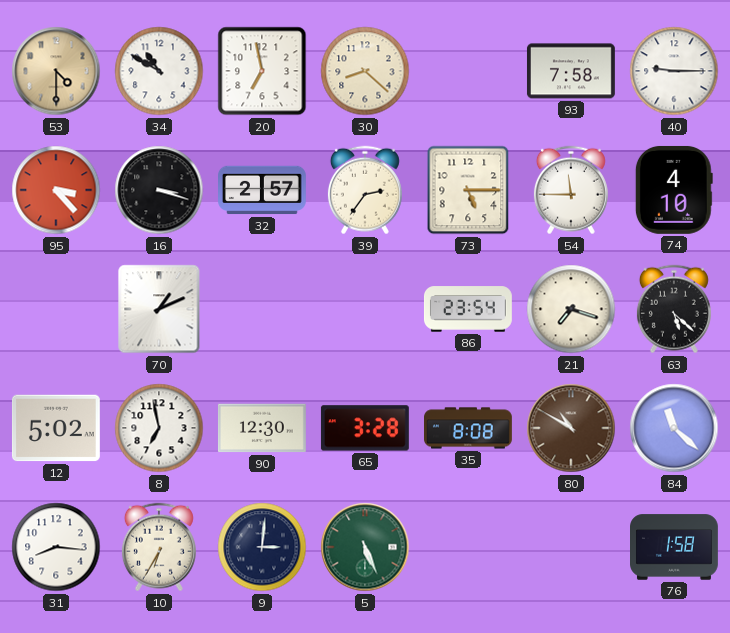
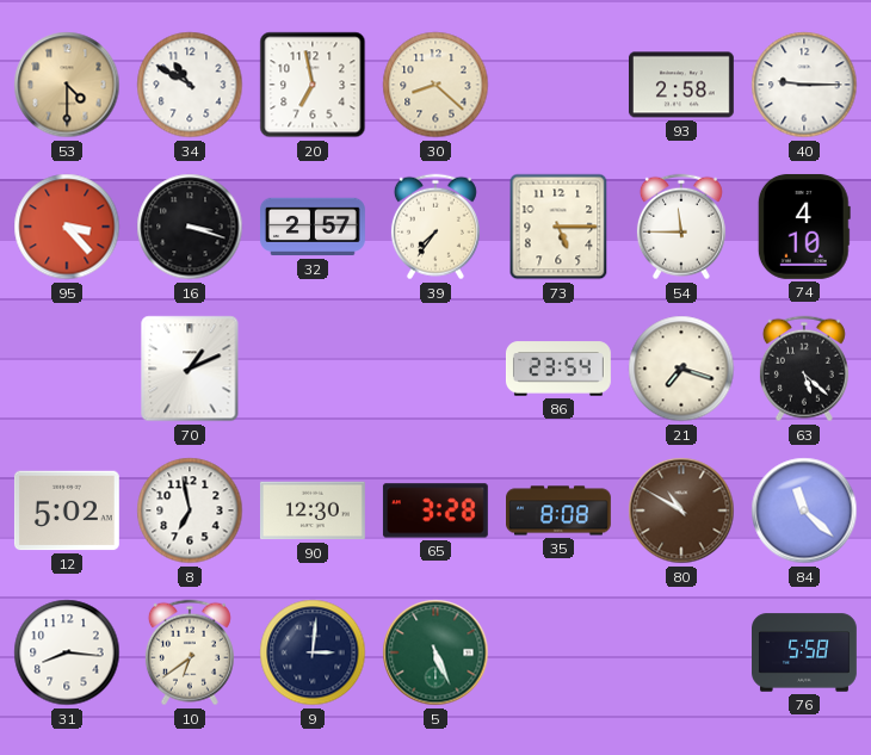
93: 7:58 -> 2:58
39: 2:36 -> 7:36
10: 6:35 -> 6:39
76: 1:58 -> 5:58
